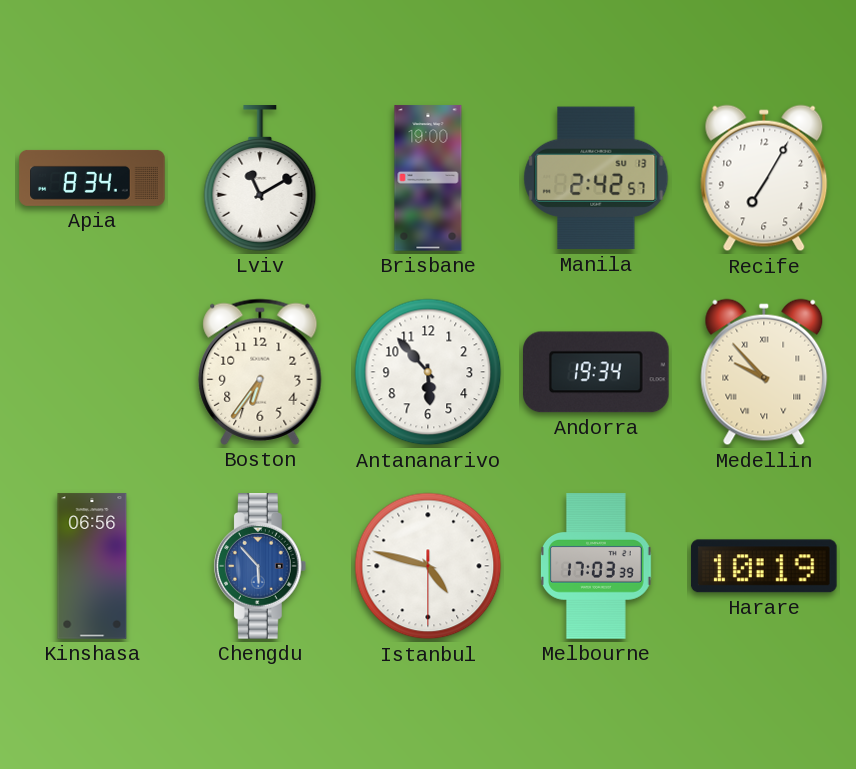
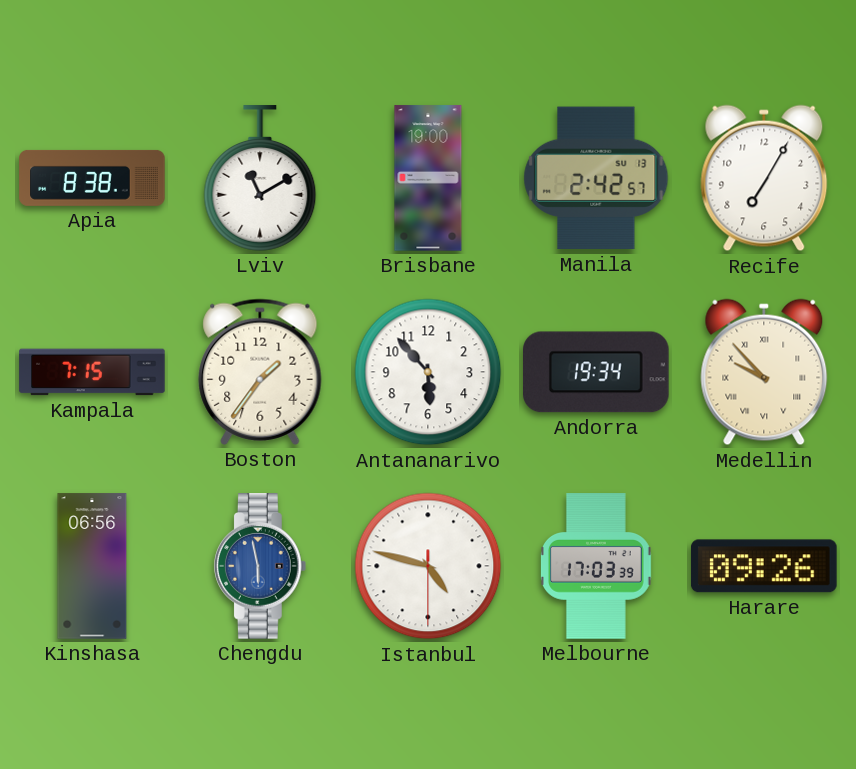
Apia: 8:34 -> 8:38
Kampala: none -> 7:15
Boston: 6:36 -> 1:36
Chengdu: 5:53 -> 5:58
Harare: 10:19 -> 09:26
